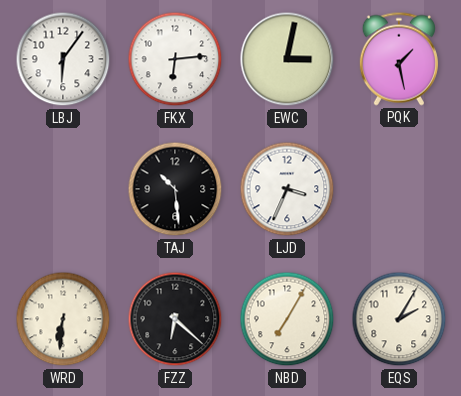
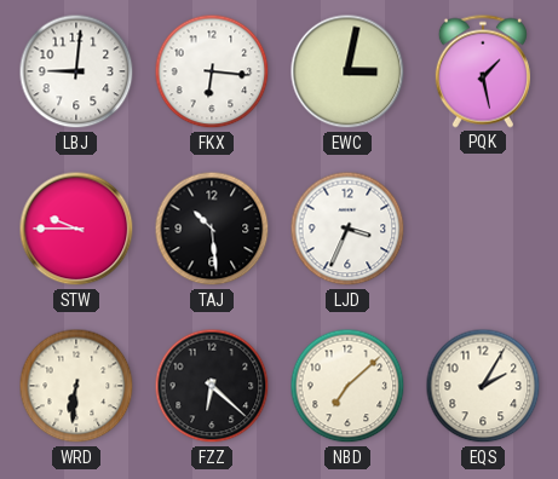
LBJ: 6:06 -> 9:01
FKX: 6:14 -> 6:16
STW: none -> 9:45
NBD: 7:05 -> 7:08
